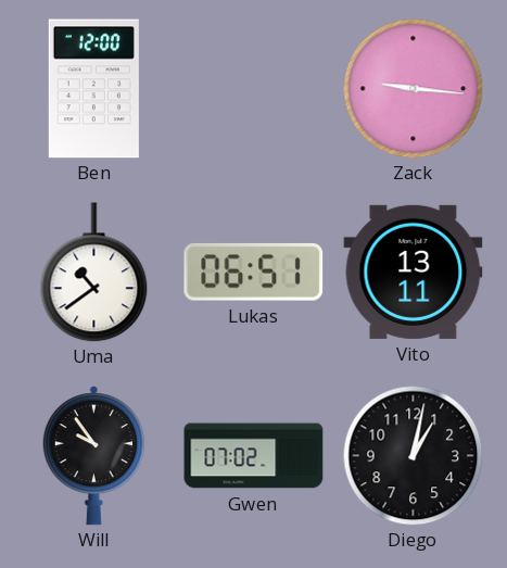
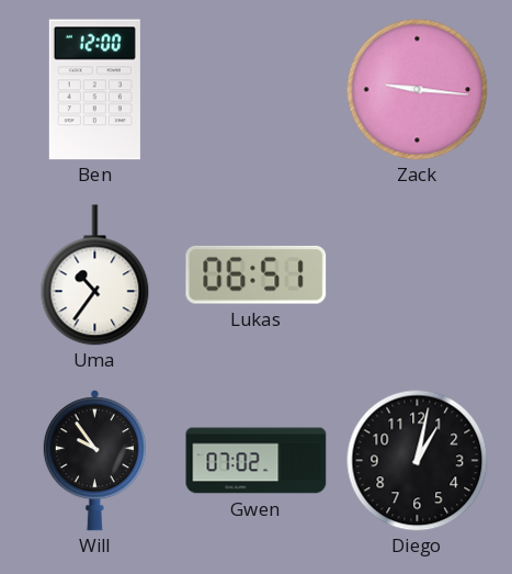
Uma: 10:39 -> 10:36
Vito: 13:11 -> none
